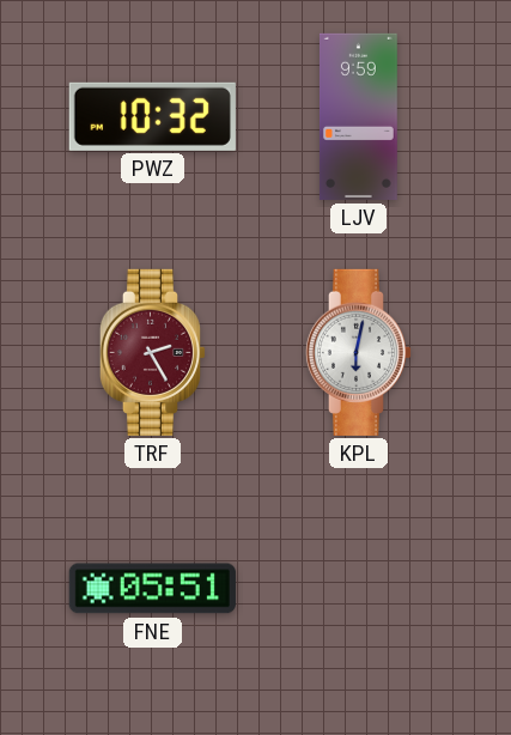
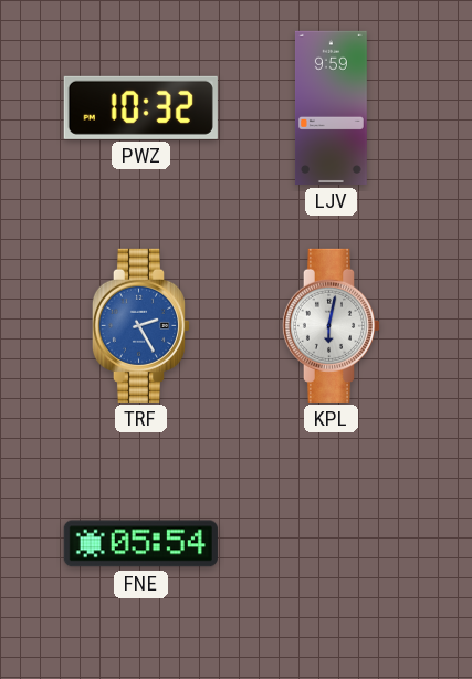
TRF dial: burgundy -> blue
FNE: 05:51 -> 05:54
